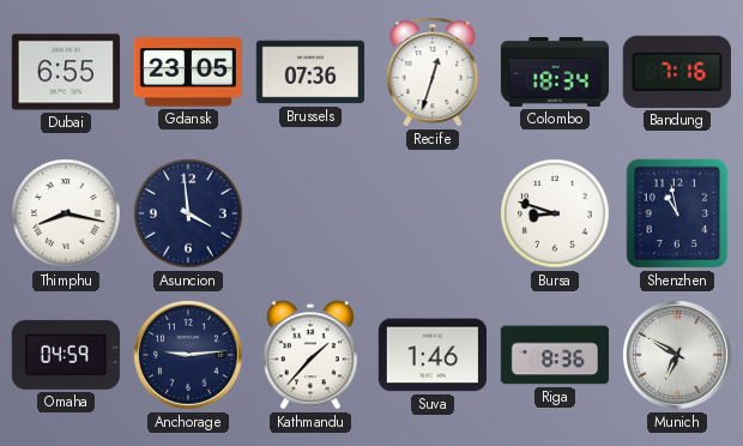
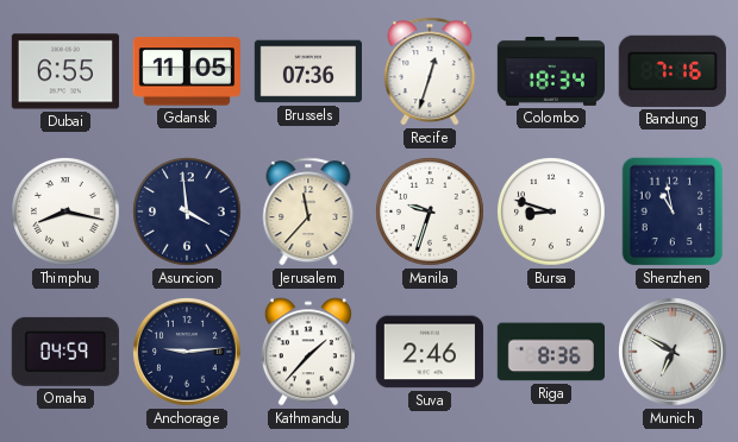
Gdansk: 23:05 -> 11:05
Jerusalem: none -> 11:37
Manila: none -> 9:33
Suva: 1:46 -> 2:46
